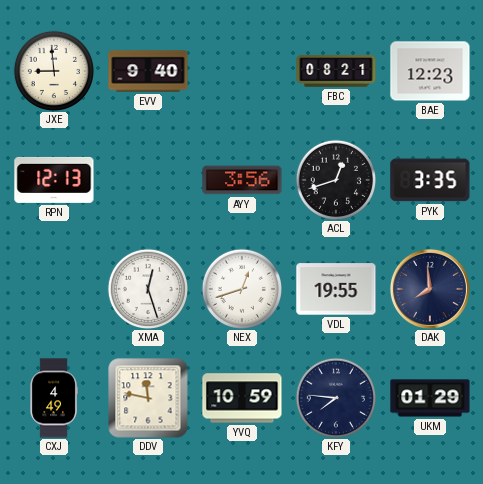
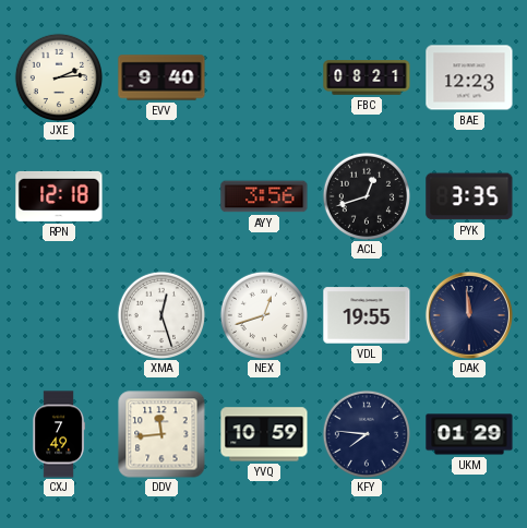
JXE: 8:59 -> 2:14
RPN: 12:13 -> 12:18
DAK: 7:59 -> 11:59
CXJ: 4:49 -> 7:49
DDV: 11:47 -> 11:44
